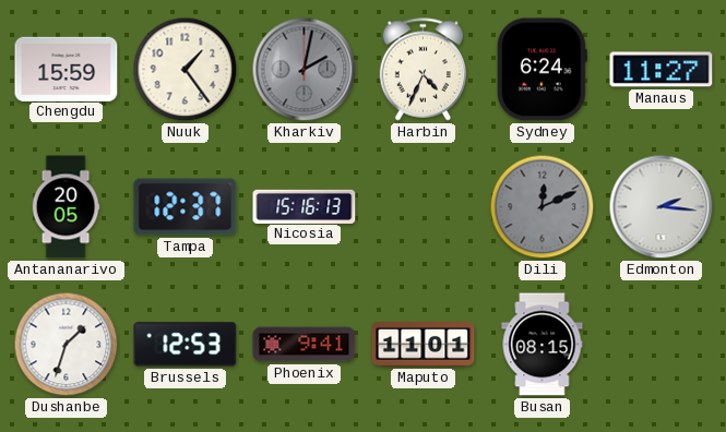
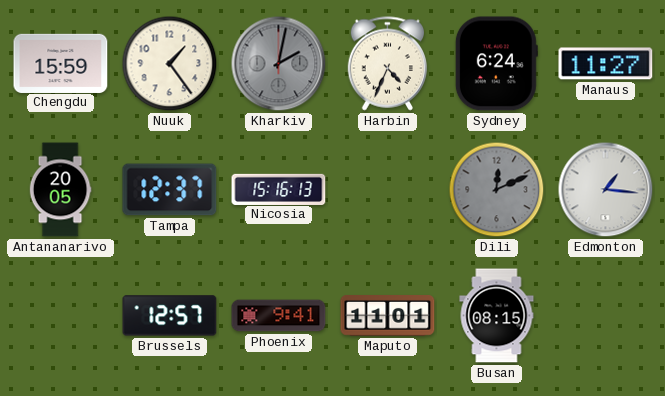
Edmonton: 2:16 -> 1:16
Dushanbe: 1:33 -> none
Brussels: 12:53 -> 12:57
